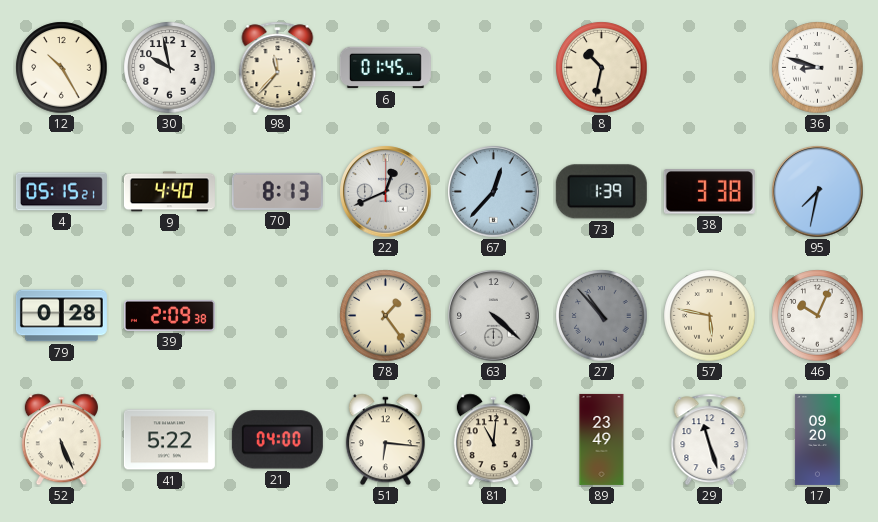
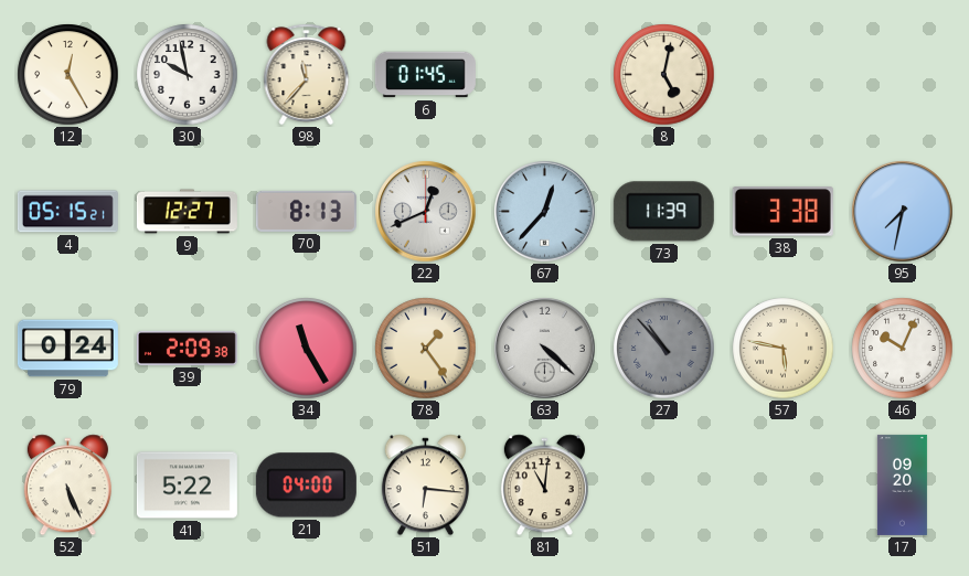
12: 10:25 -> 12:25
8: 10:32 -> 5:02
36: 8:48 -> none
9: 4:40 -> 12:27
73: 1:39 -> 11:39
79: 0:28 -> 0:24
34: none -> 11:25
89: 23:49 -> none
29: 11:27 -> none
